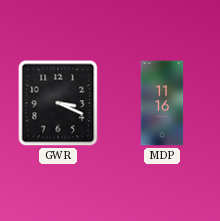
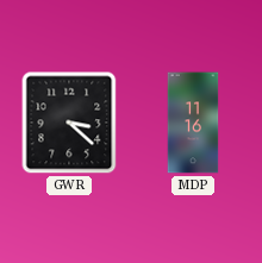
GWR: 3:19 -> 3:22
